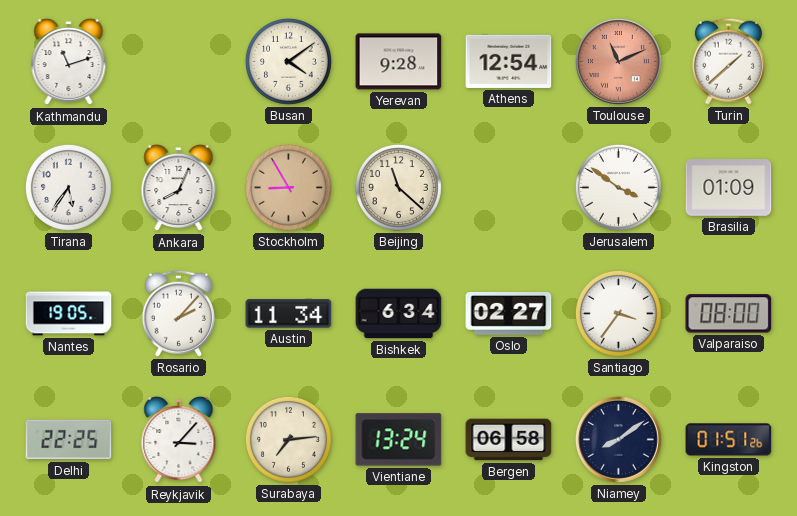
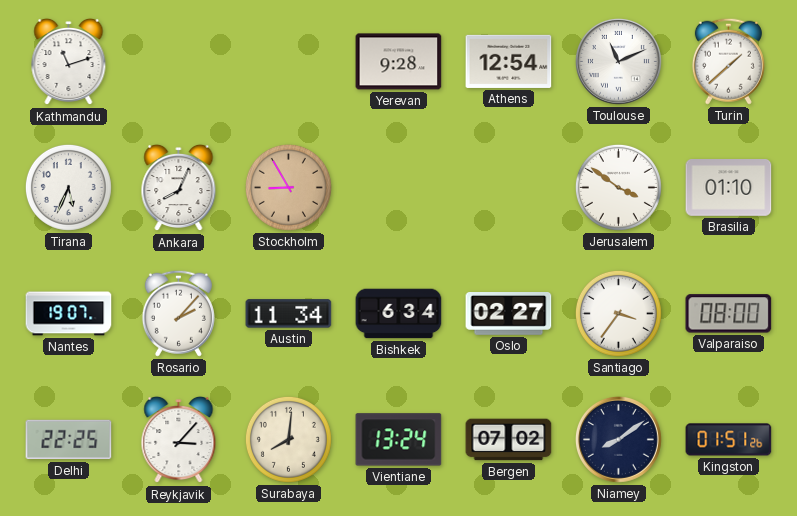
Busan: 4:09 -> none
Toulouse dial: salmon -> white
Tirana: 5:36 -> 5:34
Beijing: 11:22 -> none
Brasilia: 01:09 -> 01:10
Nantes: 19:05 -> 19:07
Surabaya: 7:14 -> 8:01
Bergen: 06:58 -> 07:02
